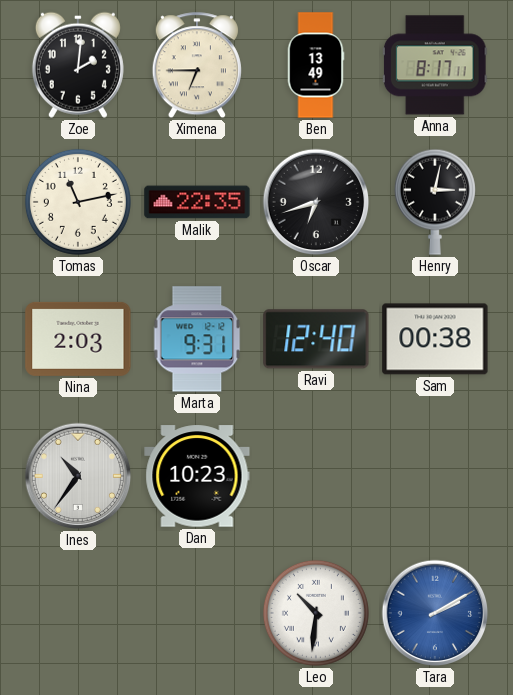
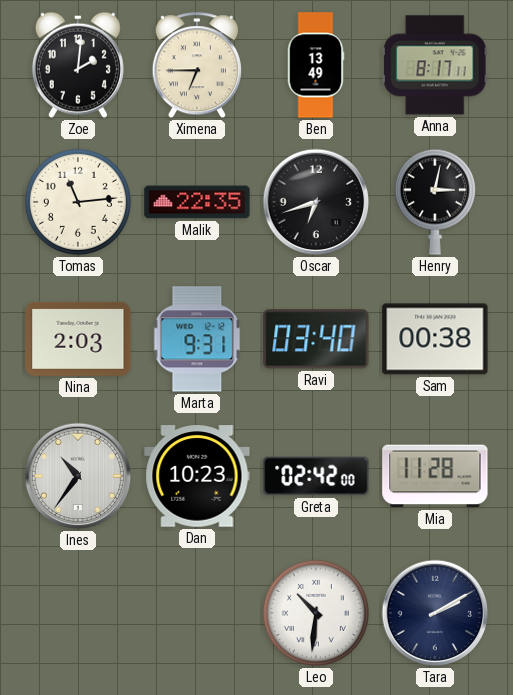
Tomas: 11:13 -> 11:14
Ravi: 12:40 -> 03:40
Greta: none -> 02:42
Mia: none -> 11:28
Tara dial: blue -> navy
